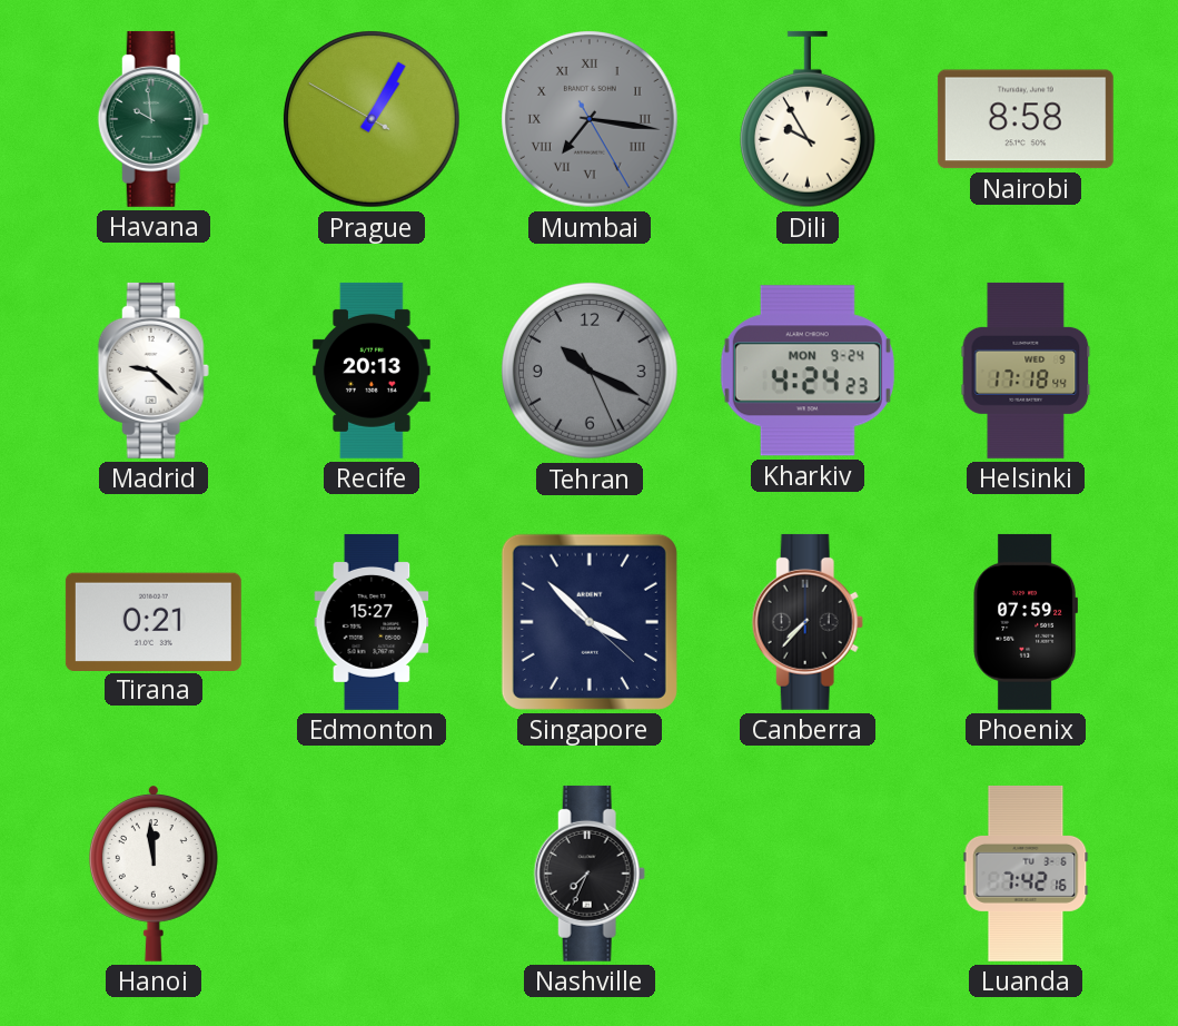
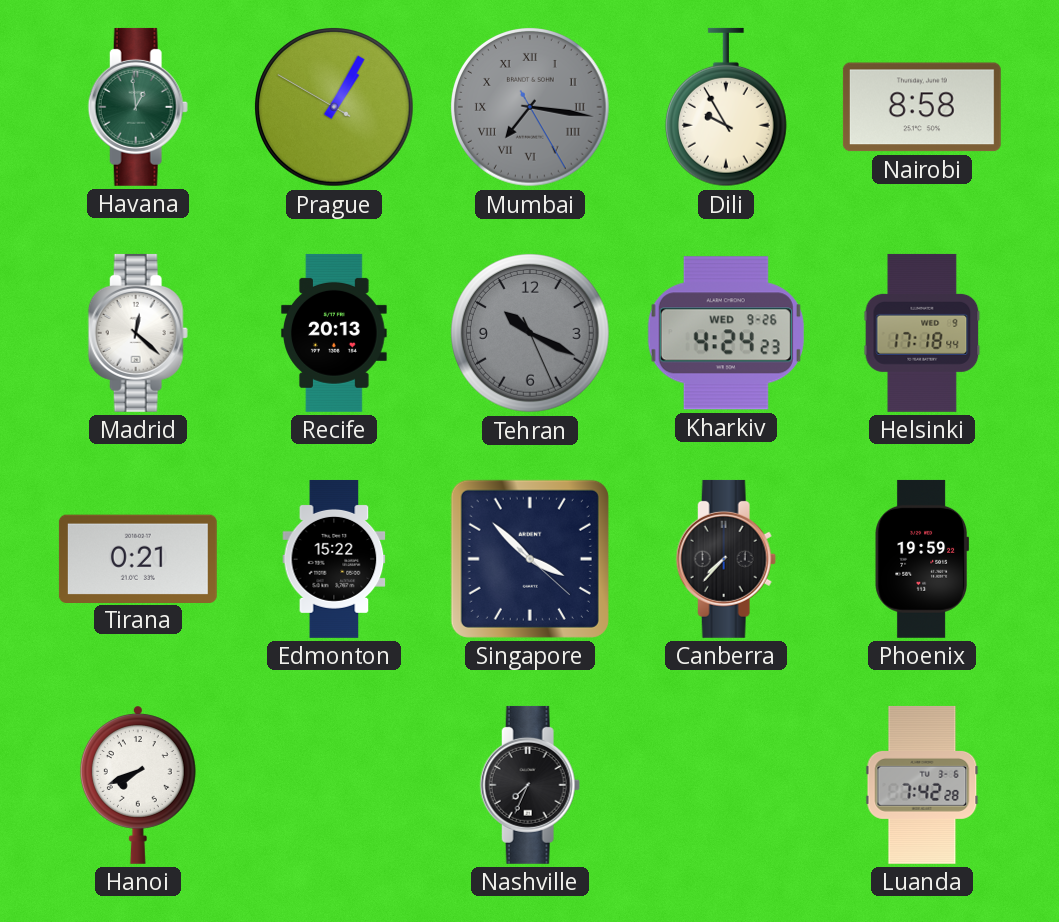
Havana: 9:59 -> 12:59
Madrid: 9:22 -> 12:22
Kharkiv date: MON 9-24 -> WED 9-26
Edmonton: 15:27 -> 15:22
Phoenix: 07:59 -> 19:59
Hanoi: 11:59 -> 7:41
Luanda: 7:42:16 -> 7:42:28
